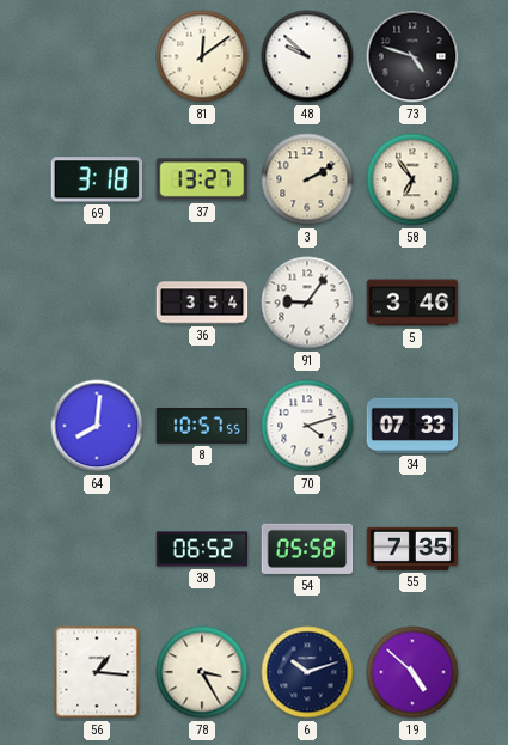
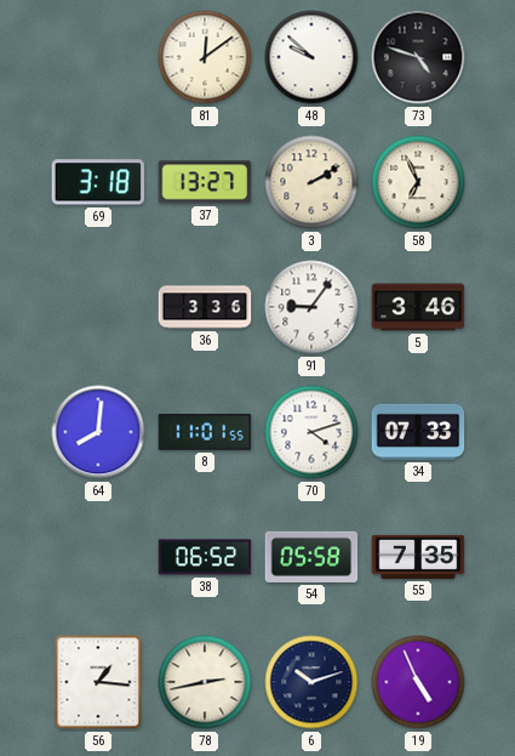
58: 6:54 -> 6:56
36: 3:54 -> 3:36
8: 10:57 -> 11:01
78: 3:25 -> 2:43
19: 4:52 -> 4:56
